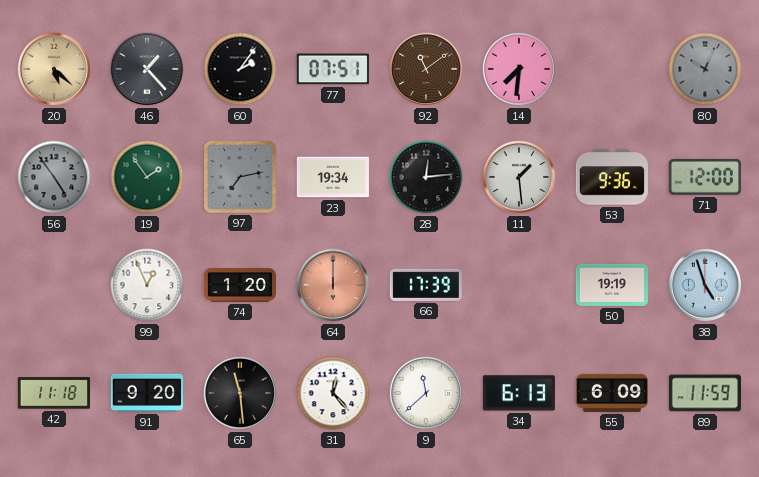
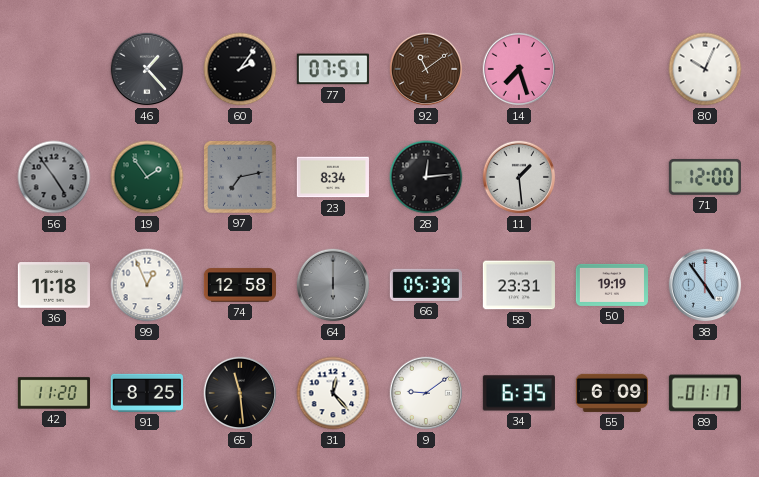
20: 5:22 -> none
14: 7:31 -> 7:27
80 dial: grey -> white
23: 19:34 -> 8:34
53: 9:36 -> none
36: none -> 11:18
74: 1:20 -> 12:58
64 dial: salmon -> grey
66: 17:39 -> 05:39
58: none -> 23:31
38: 4:57 -> 4:54
42: 11:18 -> 11:20
91: 9:20 -> 8:25
9: 11:38 -> 9:09
34: 6:13 -> 6:35
89: 11:59 -> 01:17
